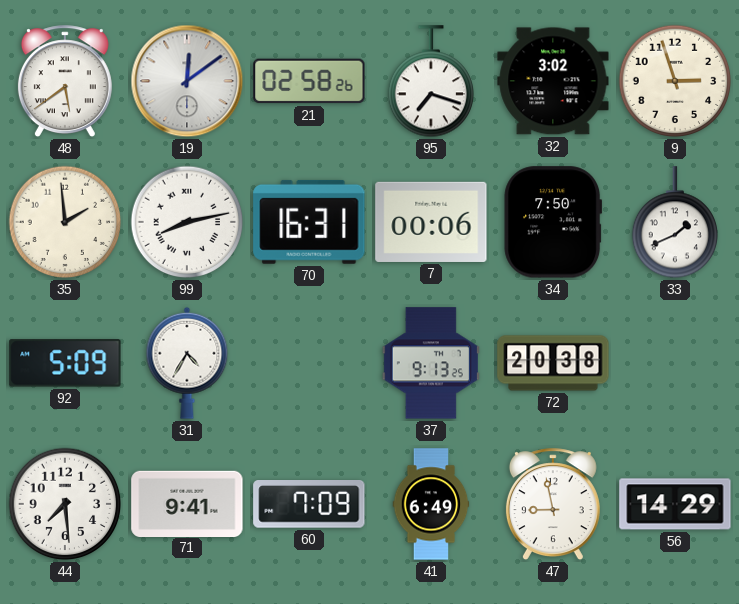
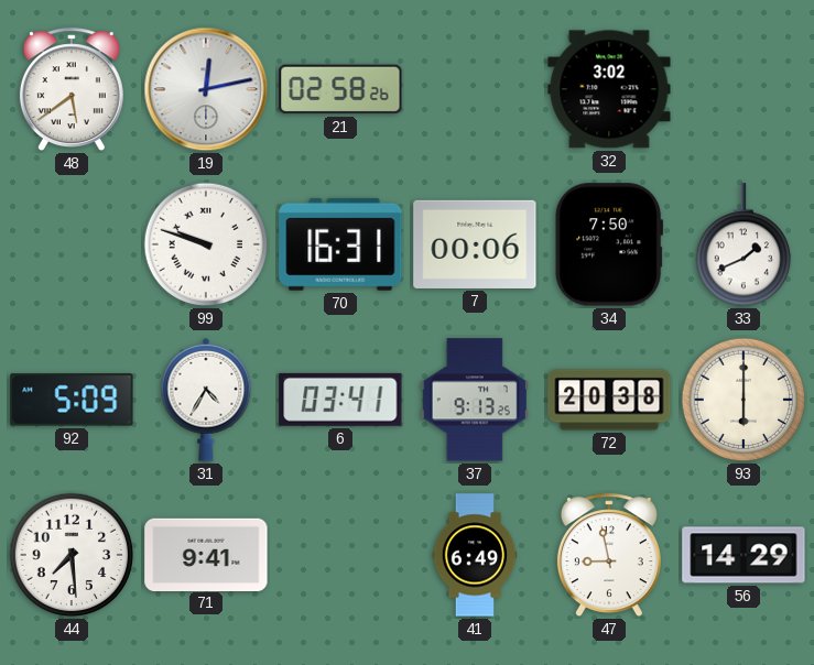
19: 12:09 -> 12:13
95: 7:18 -> none
9: 2:57 -> none
35: 1:59 -> none
99: 8:13 -> 9:48
6: none -> 03:41
93: none -> 6:00
60: 7:09 -> none
